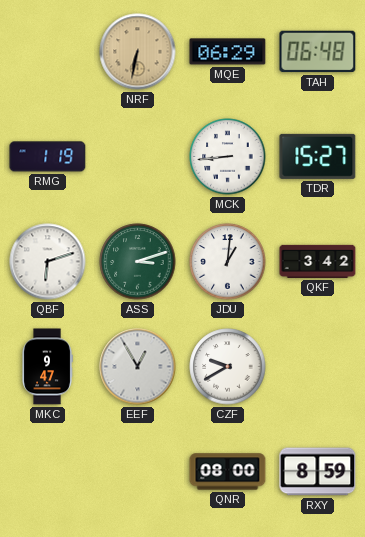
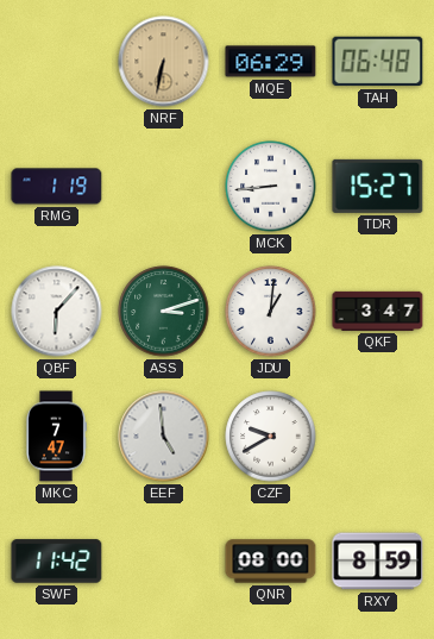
QBF: 6:12 -> 6:07
QKF: 3:42 -> 3:47
MKC: 9:47 -> 7:47
EEF: 12:55 -> 4:59
SWF: none -> 11:42
